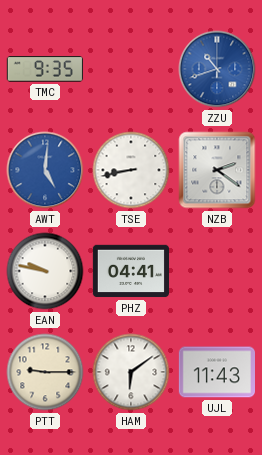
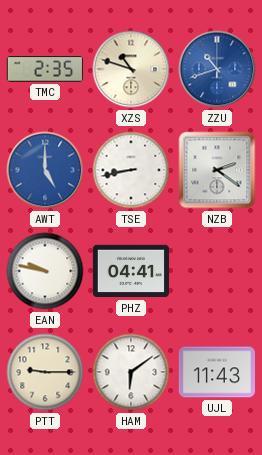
TMC: 9:35 -> 2:35
XZS: none -> 10:48
AWT: 5:01 -> 5:00
